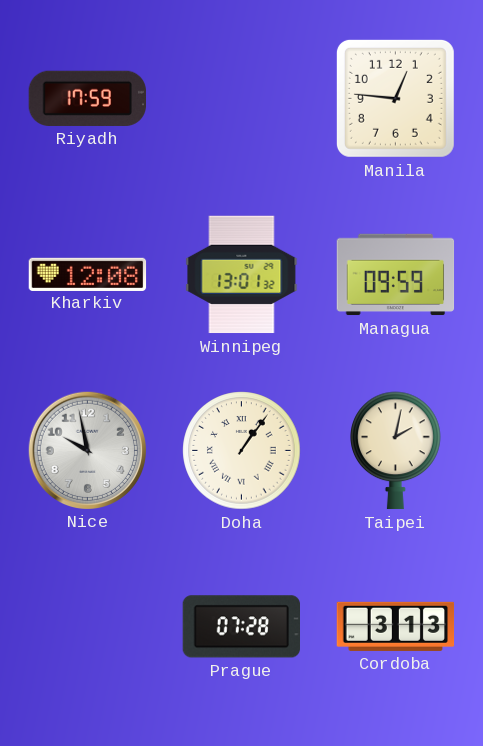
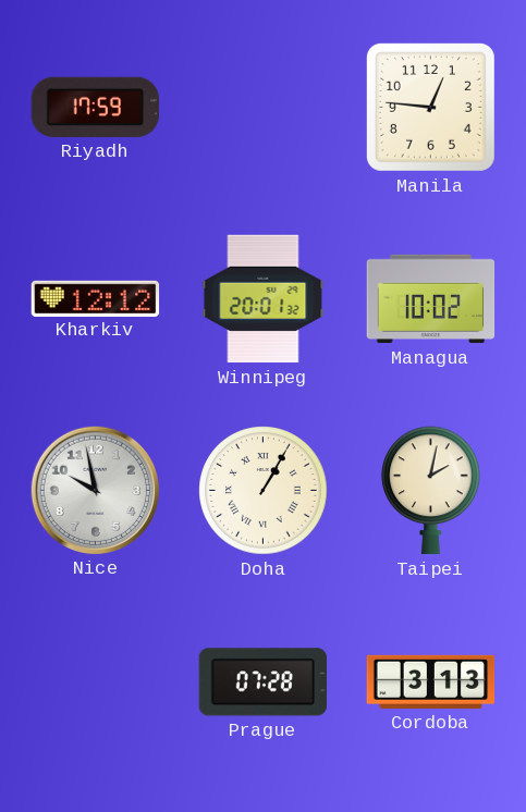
Kharkiv: 12:08 -> 12:12
Winnipeg: 13:01 -> 20:01
Managua: 09:59 -> 10:02
Doha: 1:06 -> 1:05
